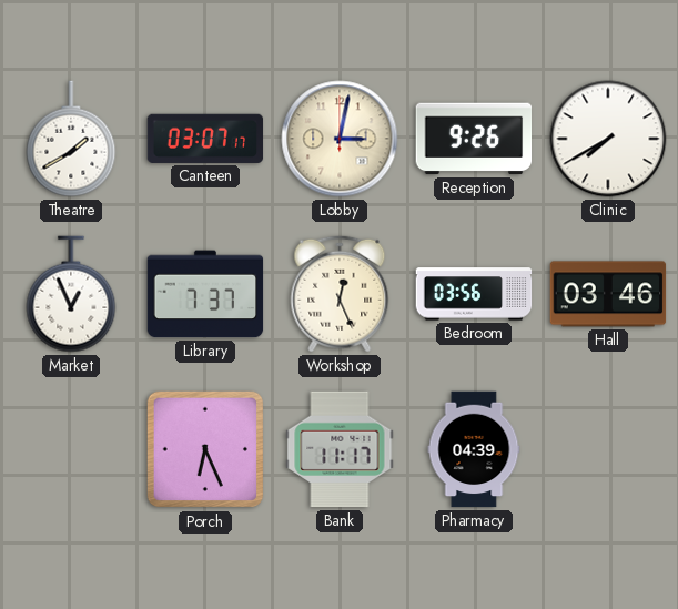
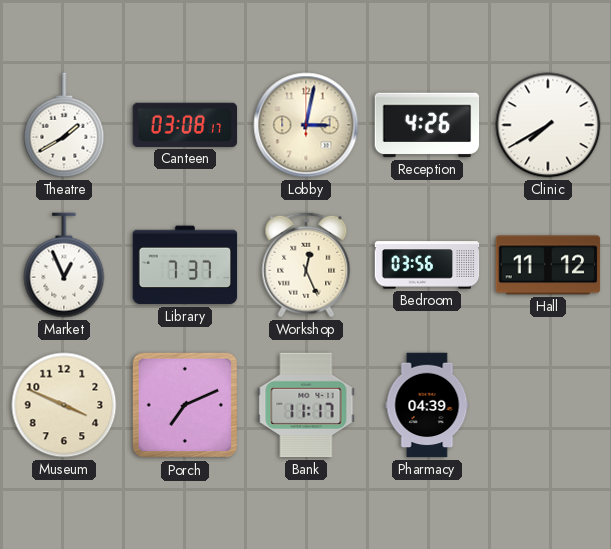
Canteen: 03:07 -> 03:08
Reception: 9:26 -> 4:26
Hall: 03:46 -> 11:12
Museum: none -> 3:49
Porch: 6:26 -> 7:11
